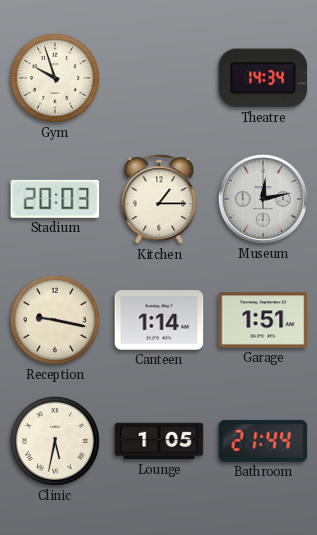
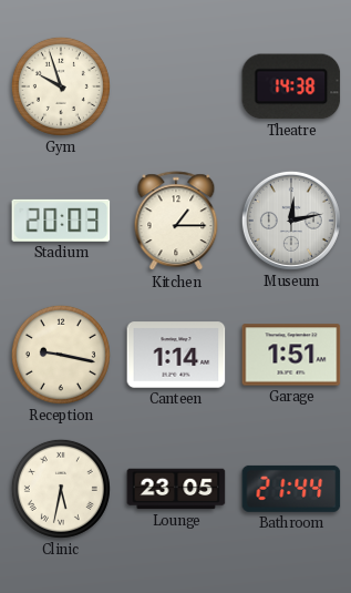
Theatre: 14:34 -> 14:38
Lounge: 1:05 -> 23:05
